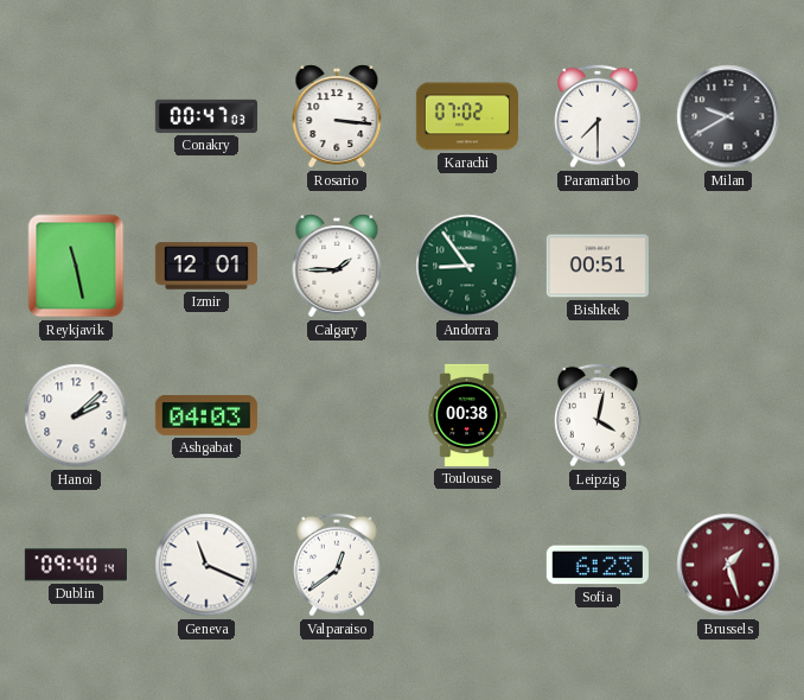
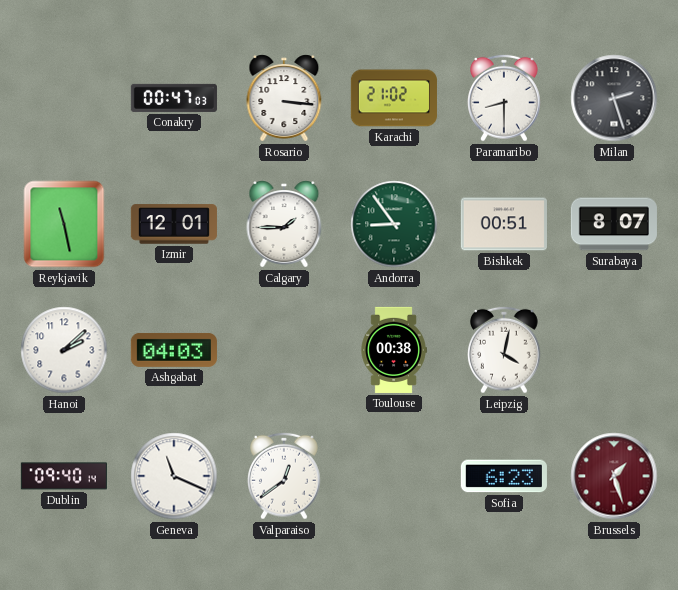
Karachi: 07:02 -> 21:02
Paramaribo: 7:30 -> 8:30
Milan: 9:40 -> 2:27
Surabaya: none -> 8:07
